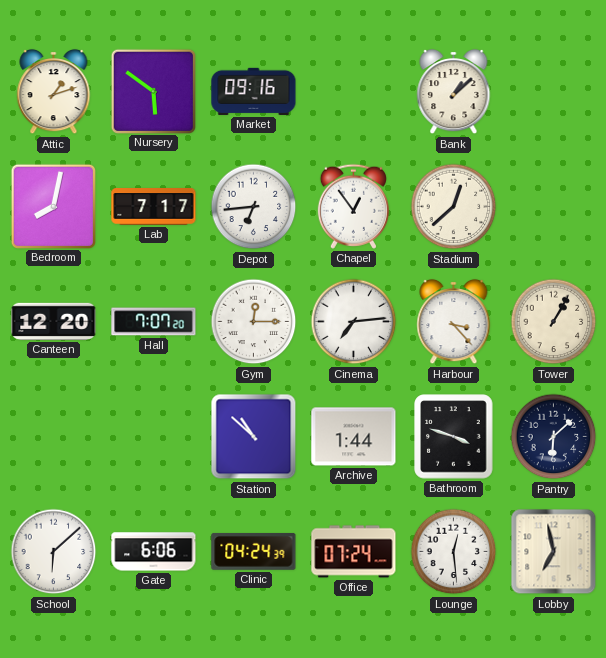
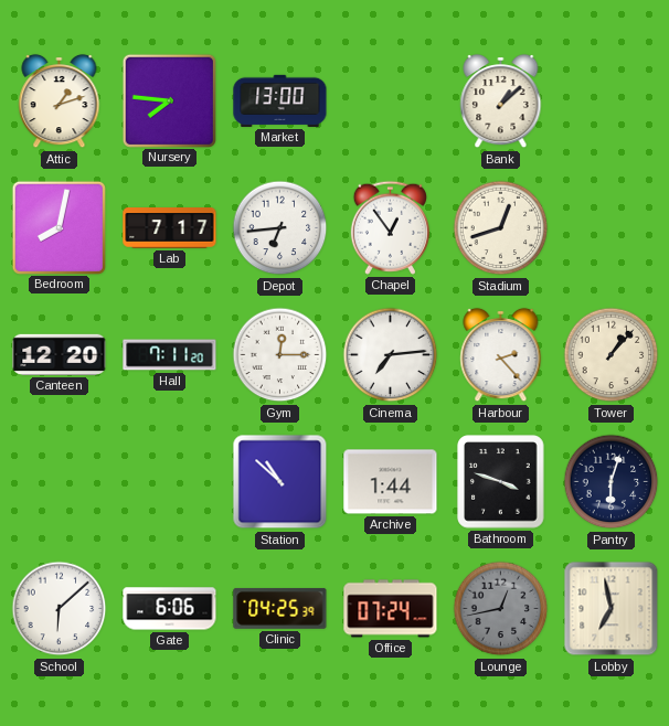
Nursery: 5:51 -> 7:46
Market: 09:16 -> 13:00
Stadium: 12:38 -> 12:42
Hall: 7:07 -> 7:11
Harbour: 3:23 -> 2:23
Tower: 1:05 -> 1:07
Pantry: 6:08 -> 6:03
Clinic: 04:24 -> 04:25
Lounge: 12:29 -> 12:43
Lounge dial: white -> grey
